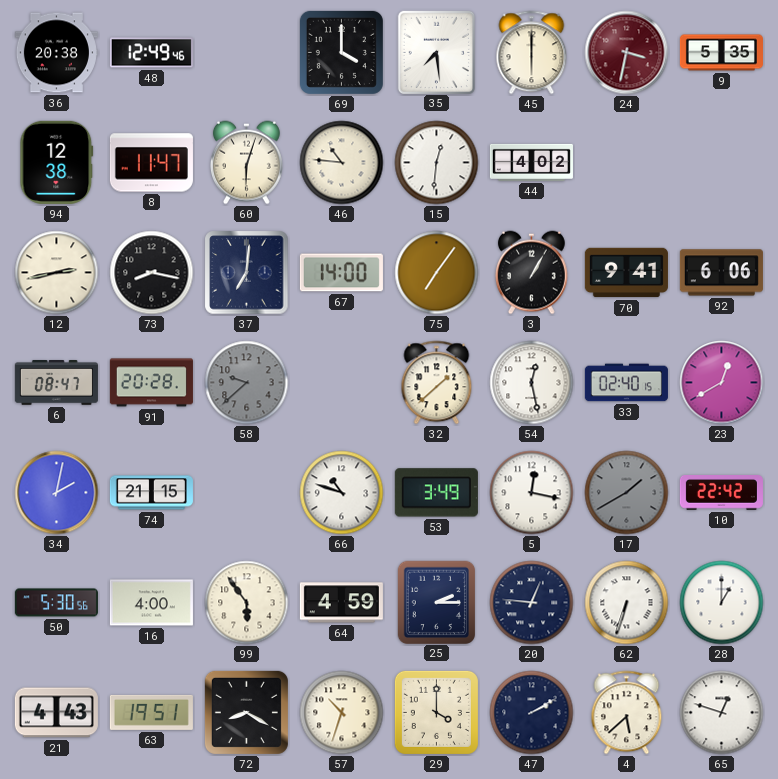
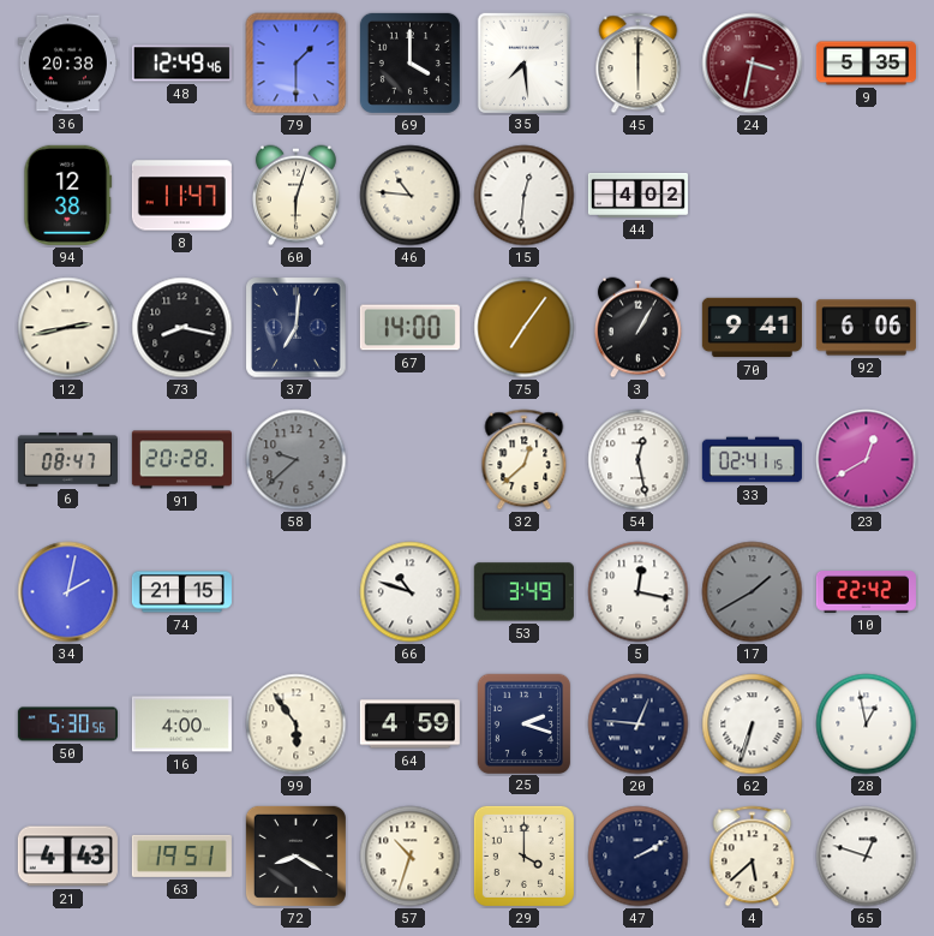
79: none -> 1:30
32: 1:38 -> 12:38
33: 02:40 -> 02:41
25: 2:15 -> 2:18
28: 1:00 -> 12:58
